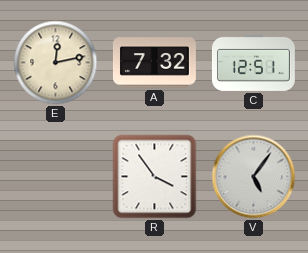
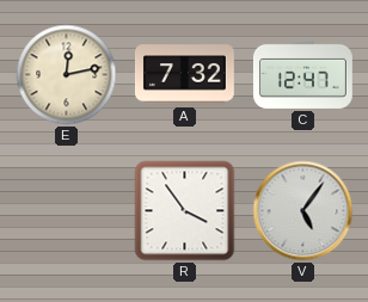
C: 12:51 -> 12:47
